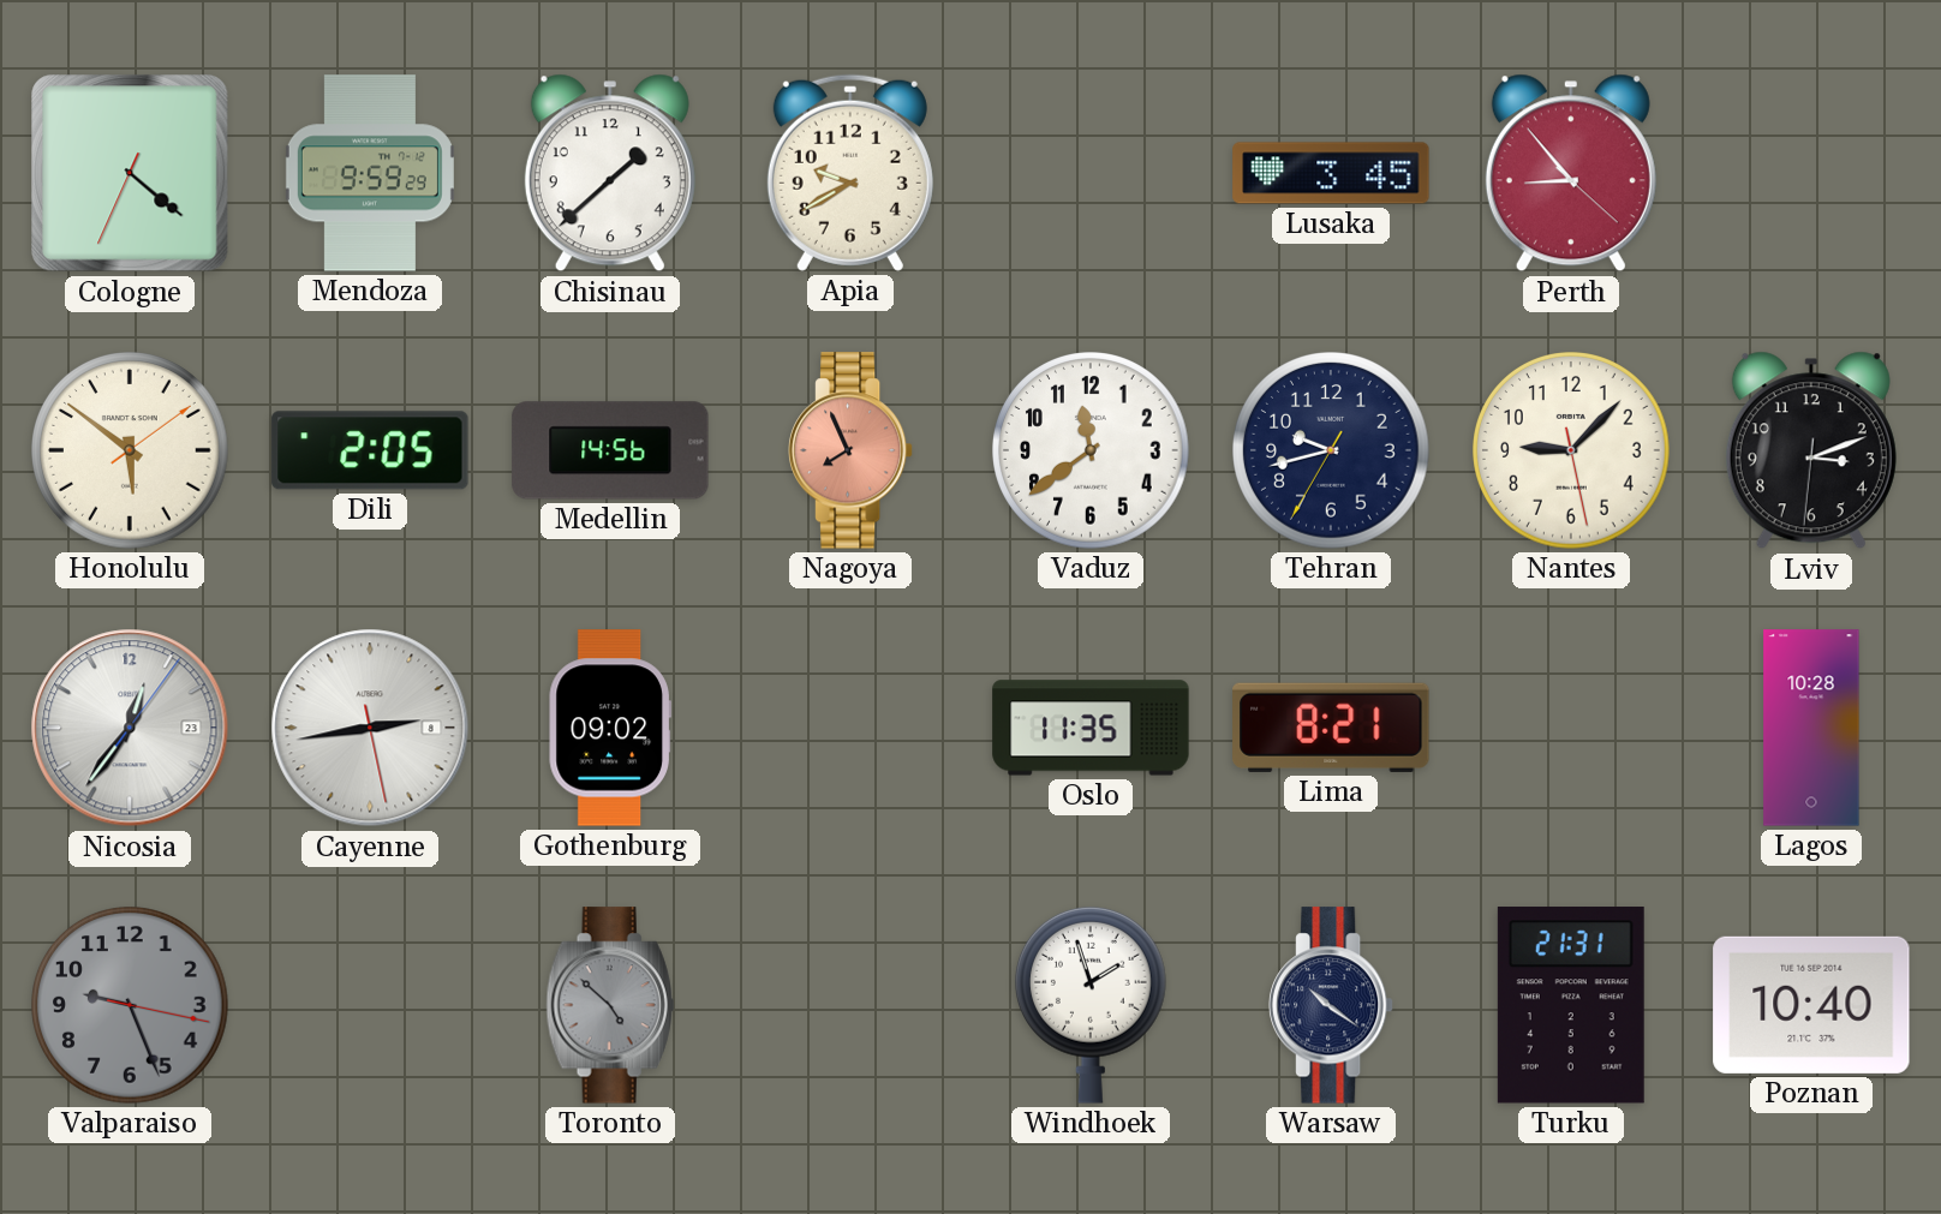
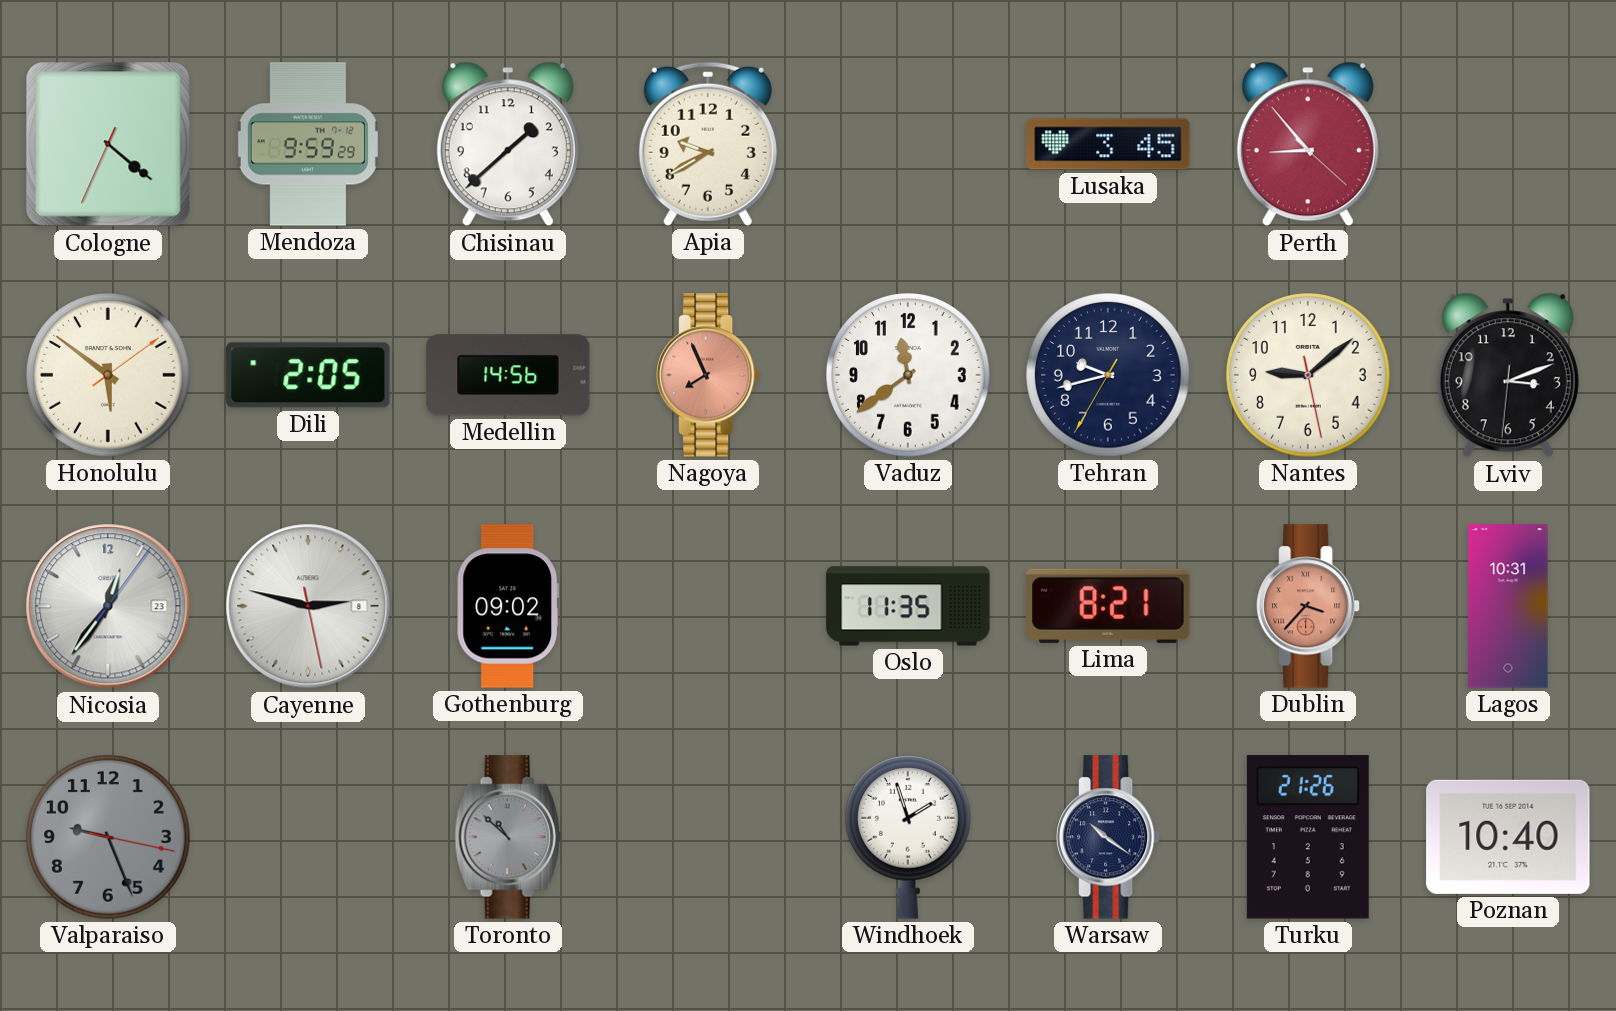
Nantes: 9:07 -> 9:08
Cayenne: 2:43 -> 2:47
Dublin: none -> 3:37
Lagos: 10:28 -> 10:31
Toronto: 4:52 -> 10:52
Turku: 21:31 -> 21:26
